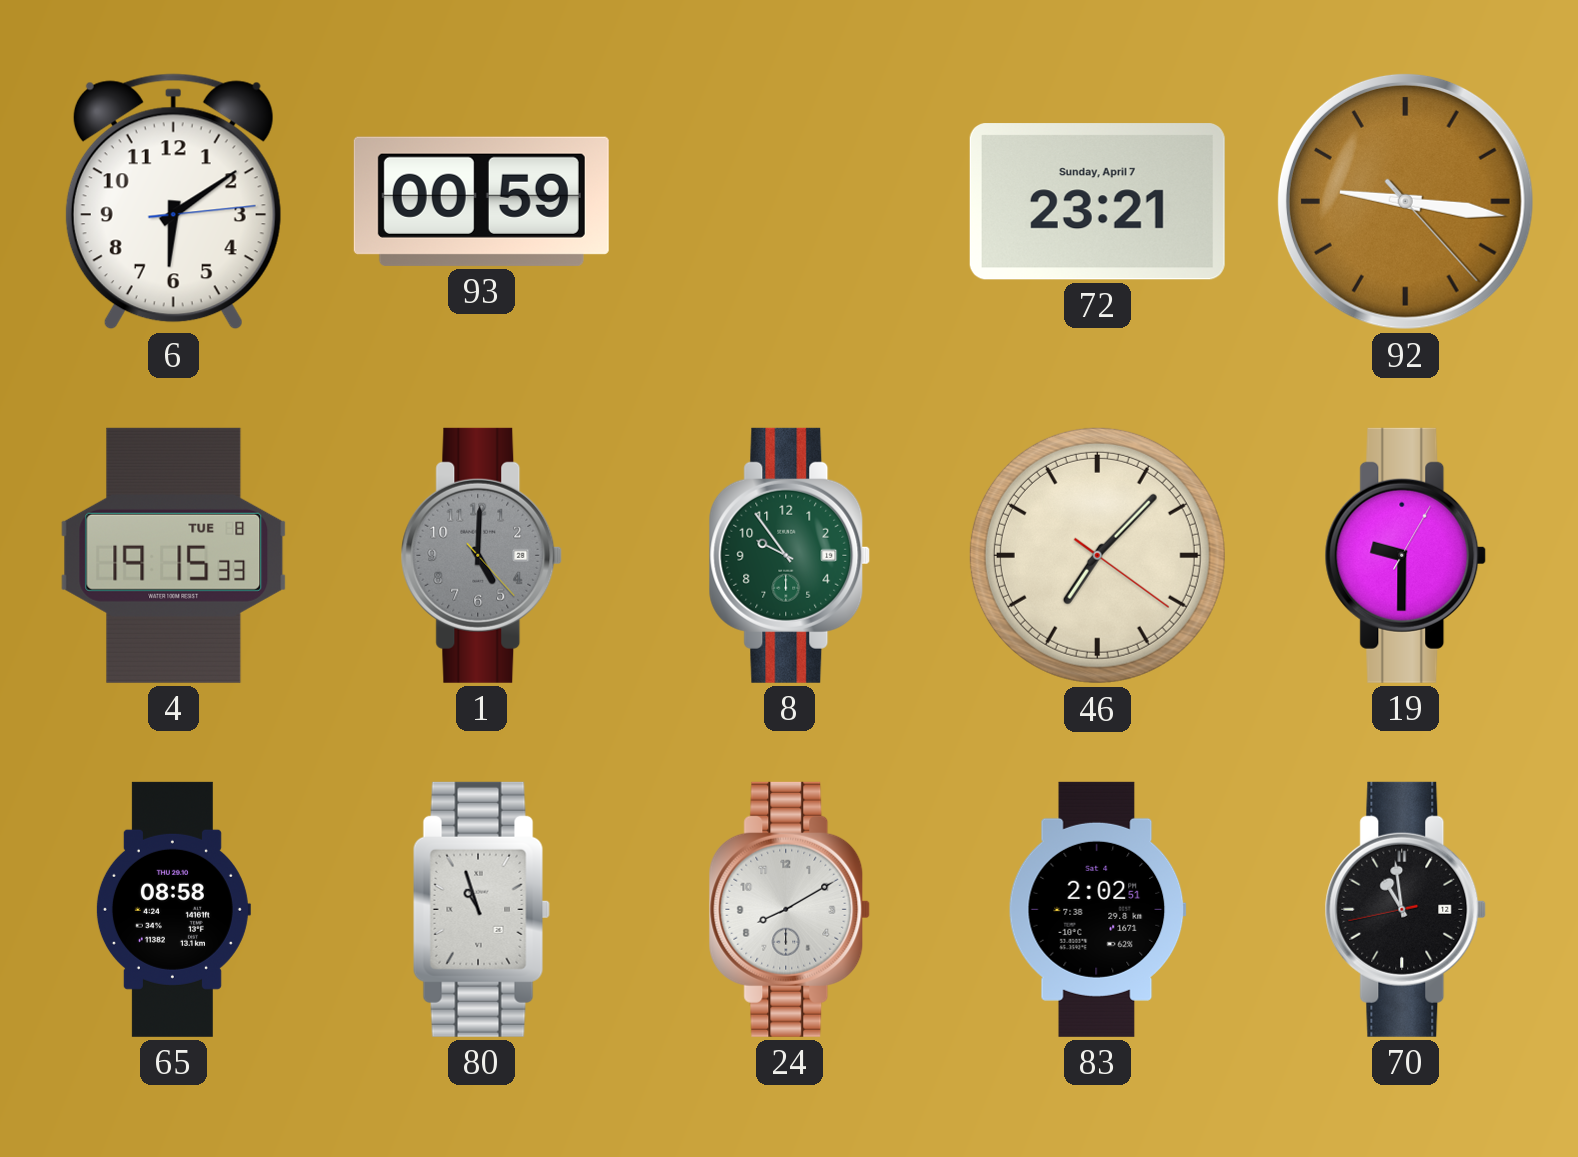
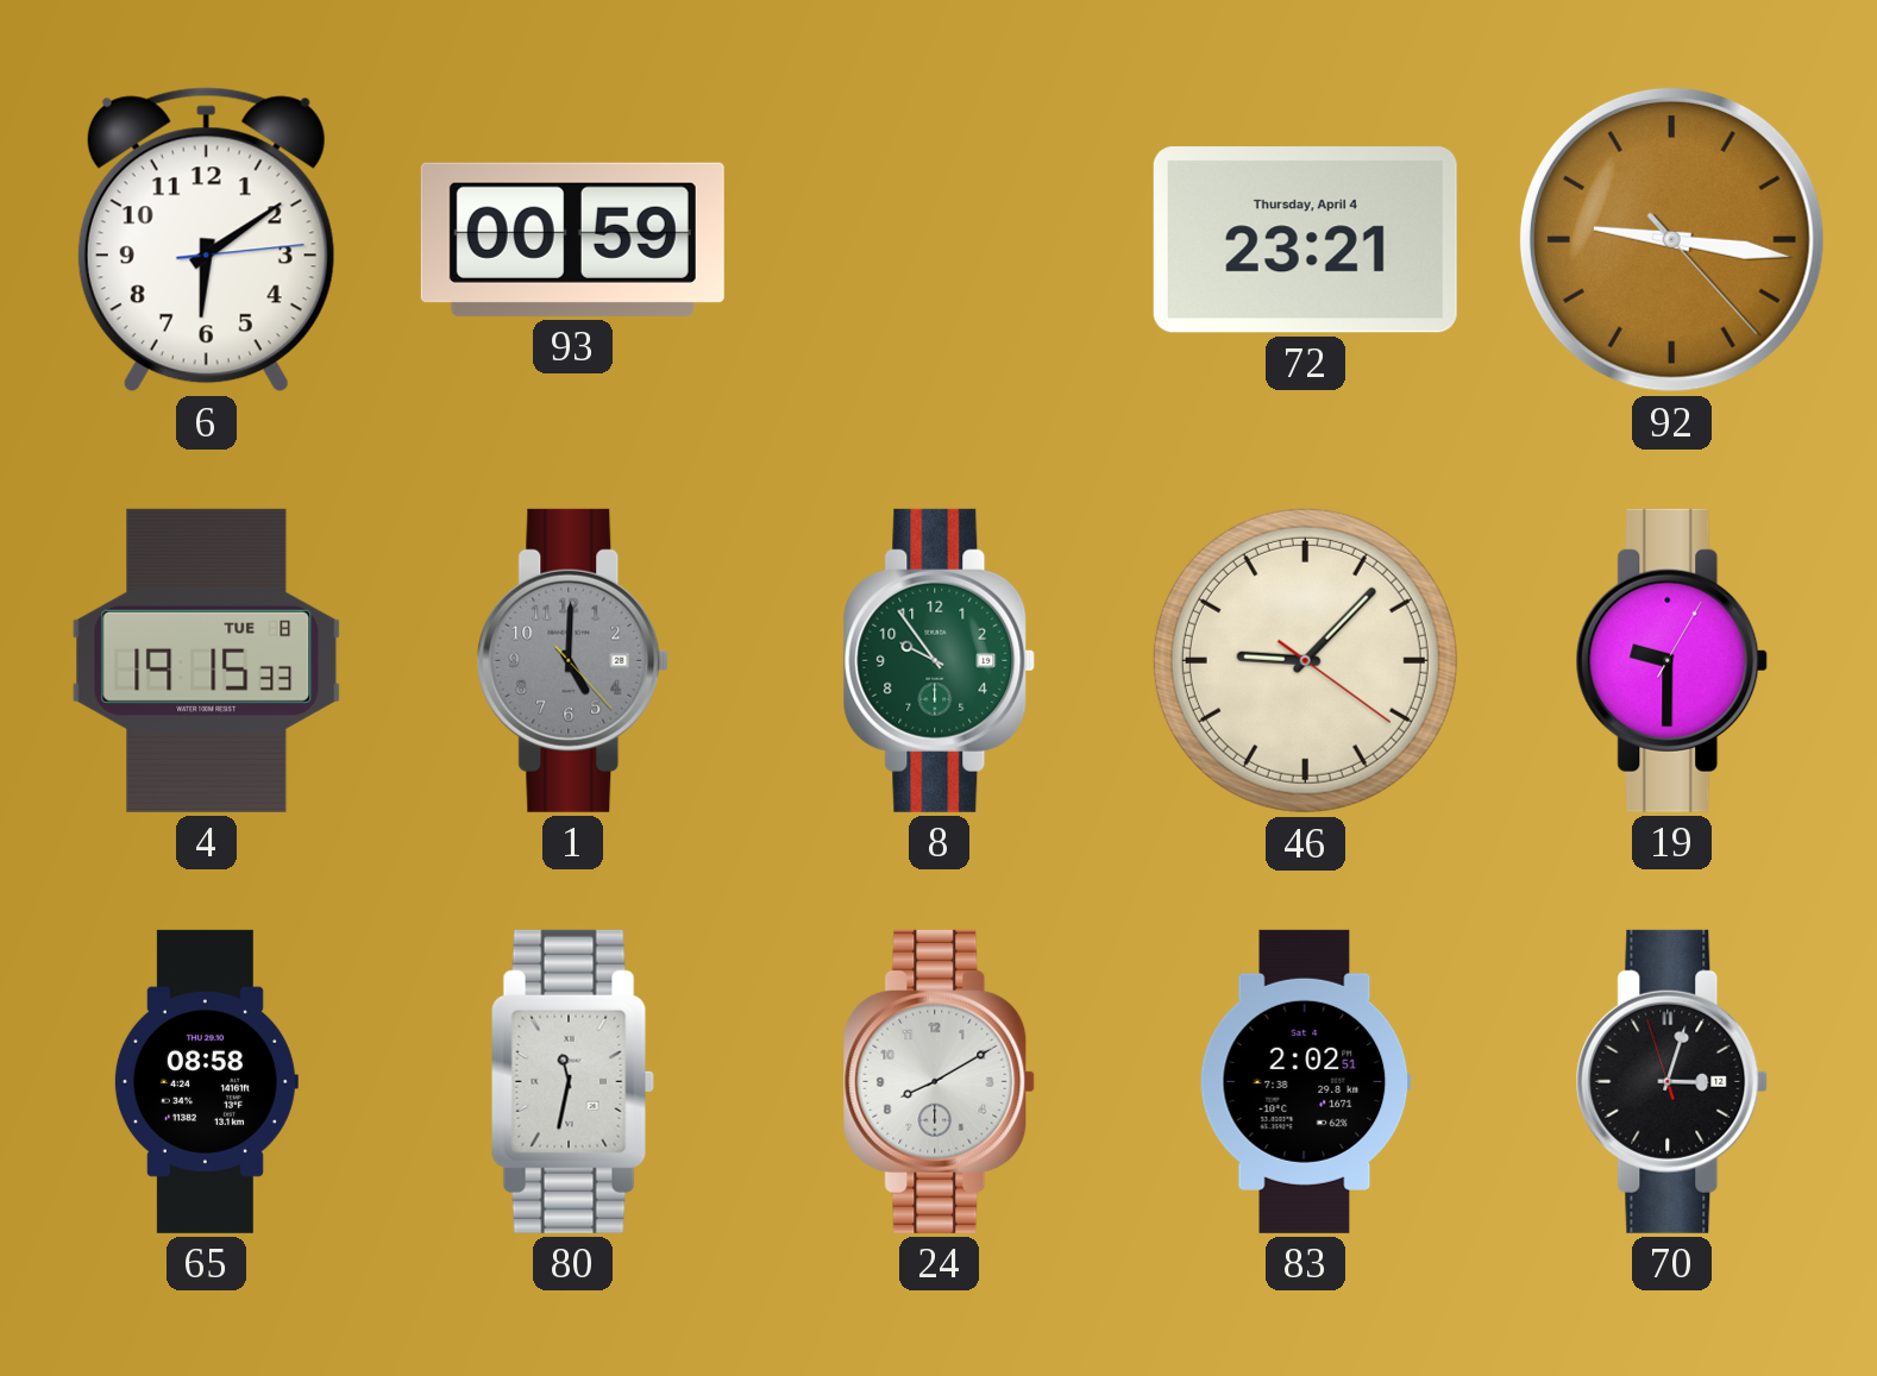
72 date: Sunday, April 7 -> Thursday, April 4
46: 7:07 -> 9:07
80: 10:57 -> 11:32
70: 10:58 -> 3:02
